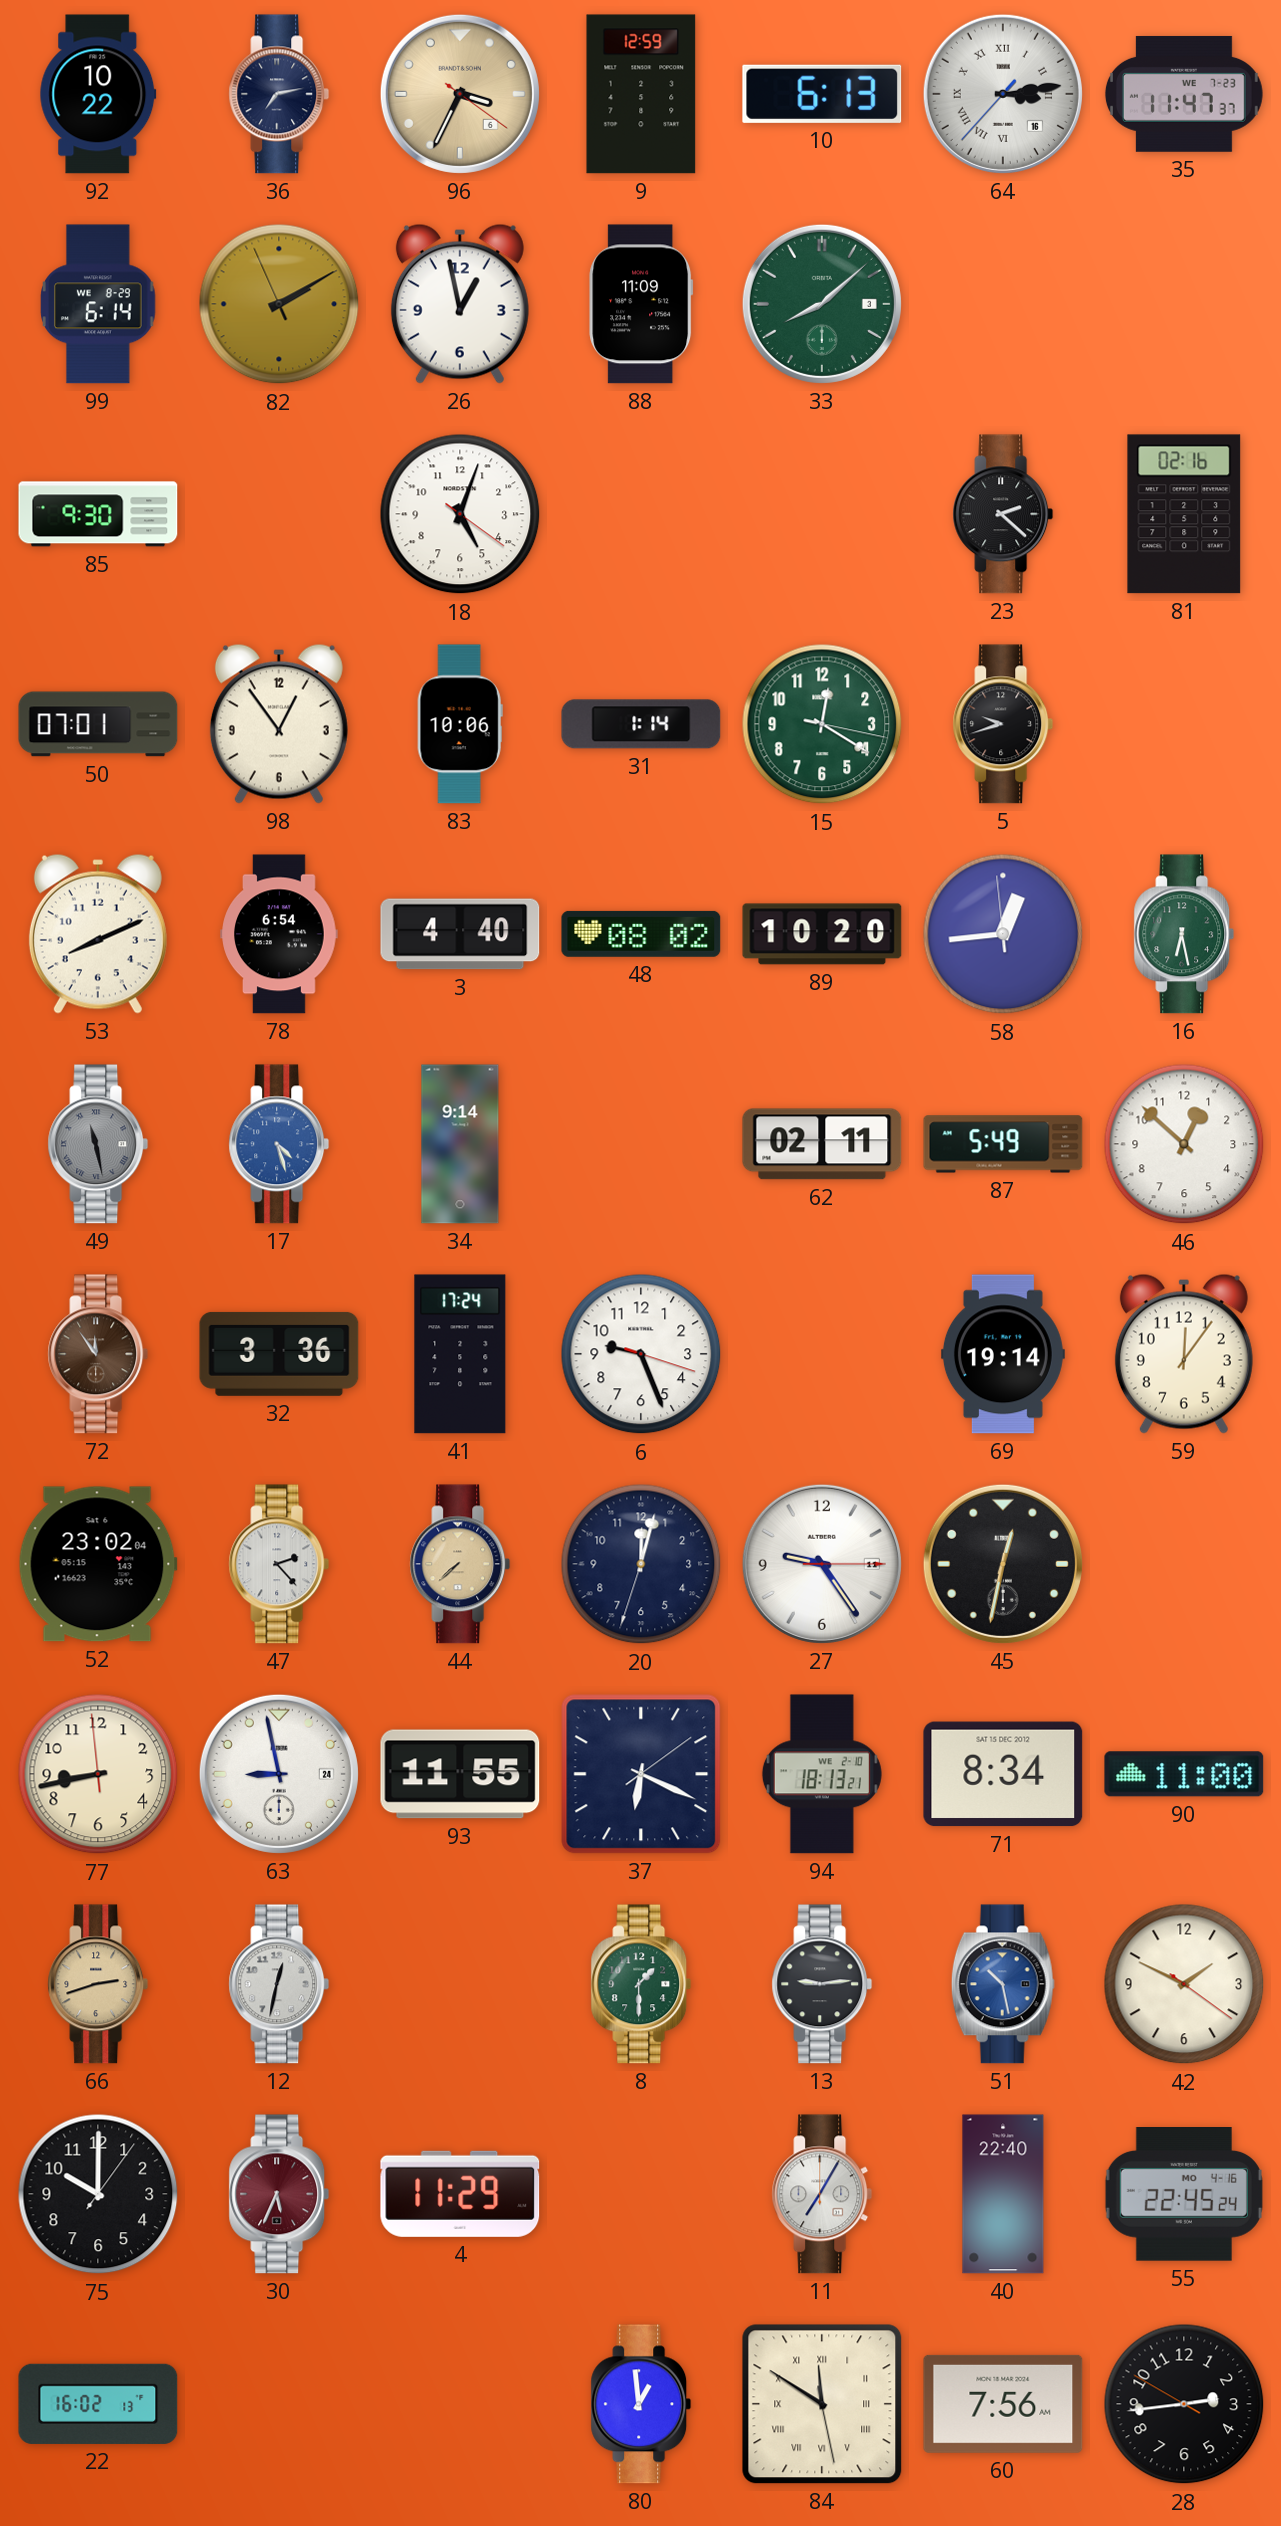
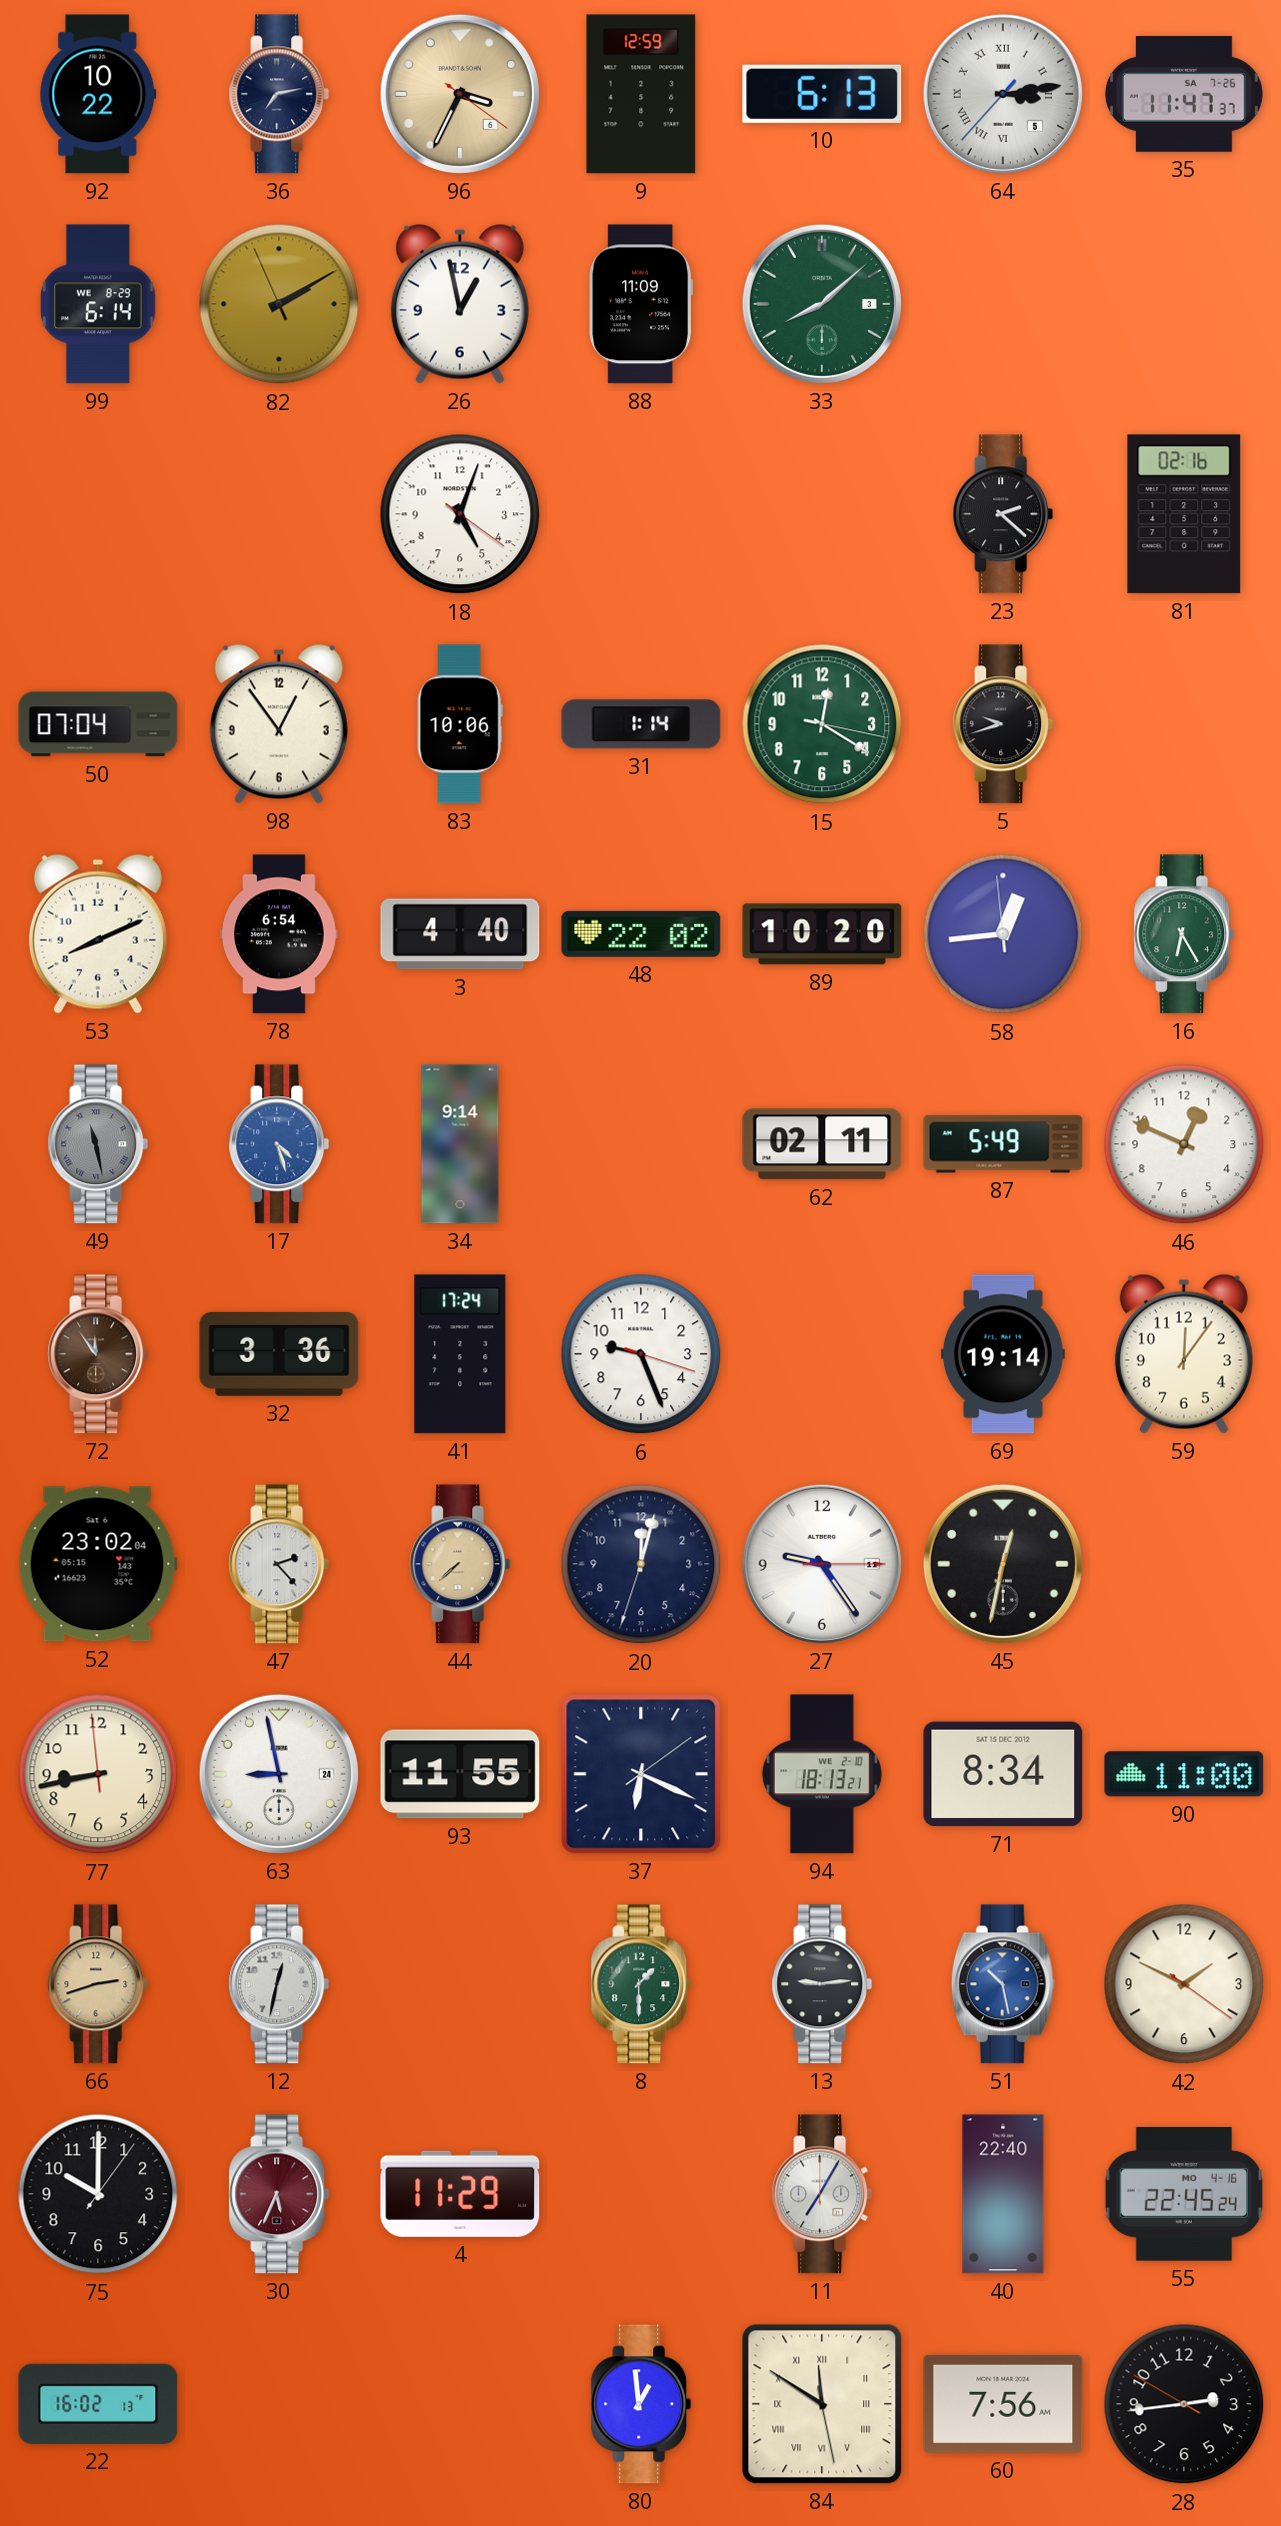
64 date: 16 -> 5
35 date: WE 7-23 -> SA 7-26
85: 9:30 -> none
50: 07:01 -> 07:04
48: 08:02 -> 22:02
16: 6:28 -> 6:25
46: 12:52 -> 12:49
